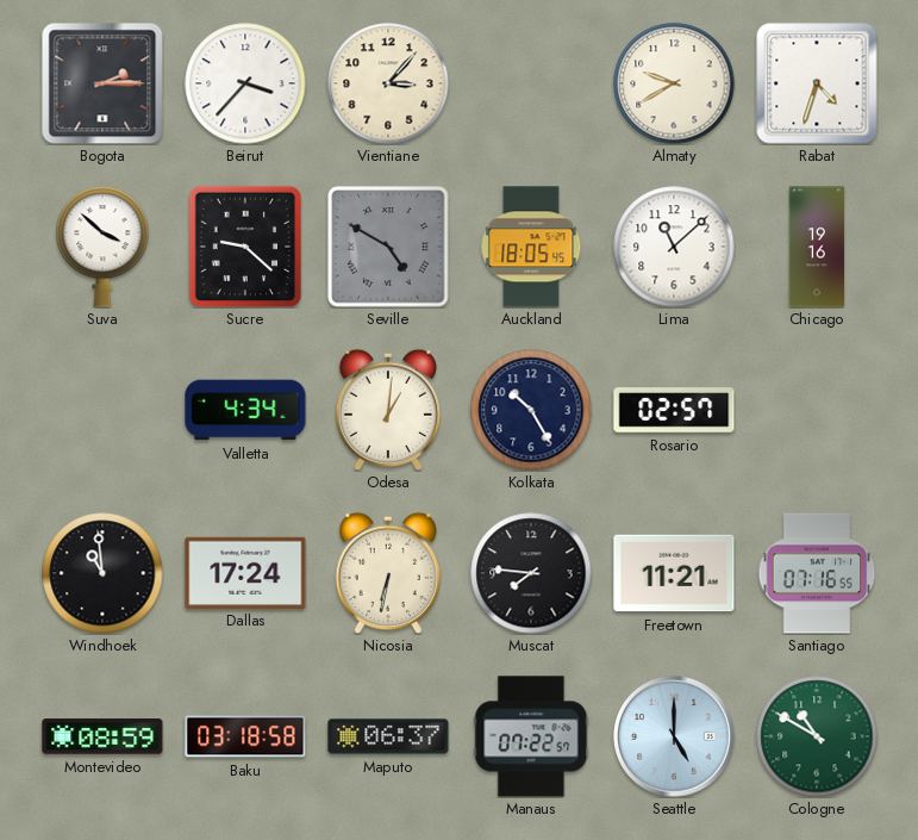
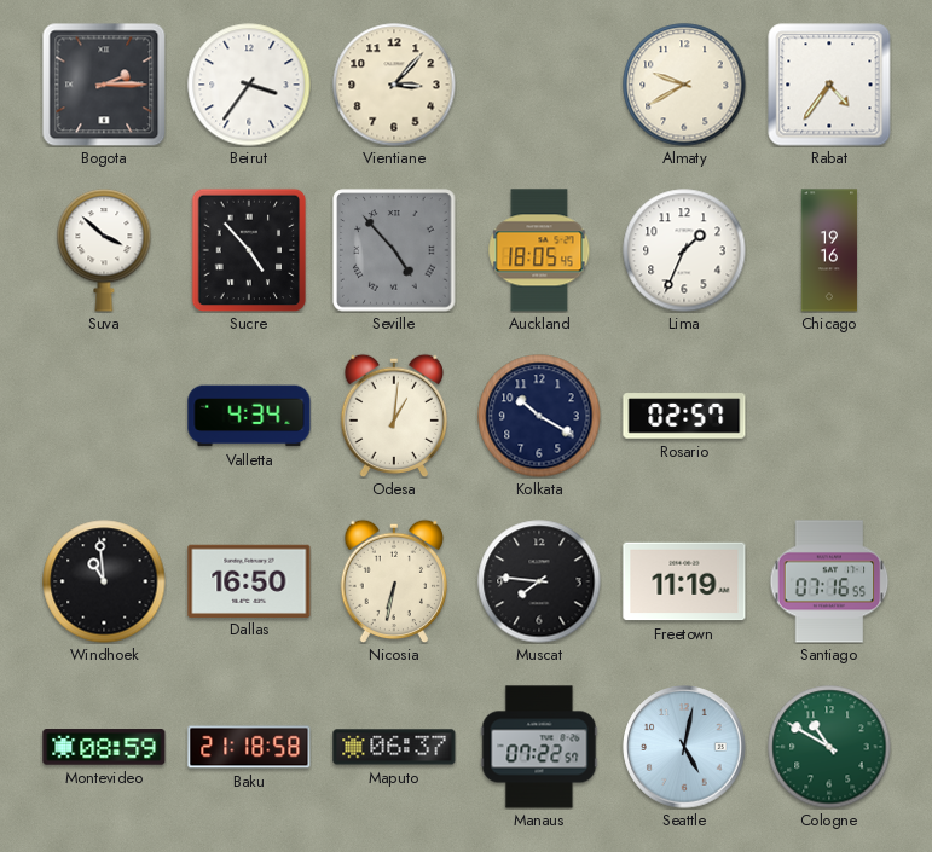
Beirut: 3:37 -> 3:36
Rabat: 4:33 -> 4:36
Sucre: 9:22 -> 4:53
Seville: 4:50 -> 4:53
Lima: 11:08 -> 1:34
Kolkata: 10:25 -> 10:20
Dallas: 17:24 -> 16:50
Freetown: 11:21 -> 11:19
Baku: 03:18 -> 21:18
Seattle: 5:00 -> 5:02
